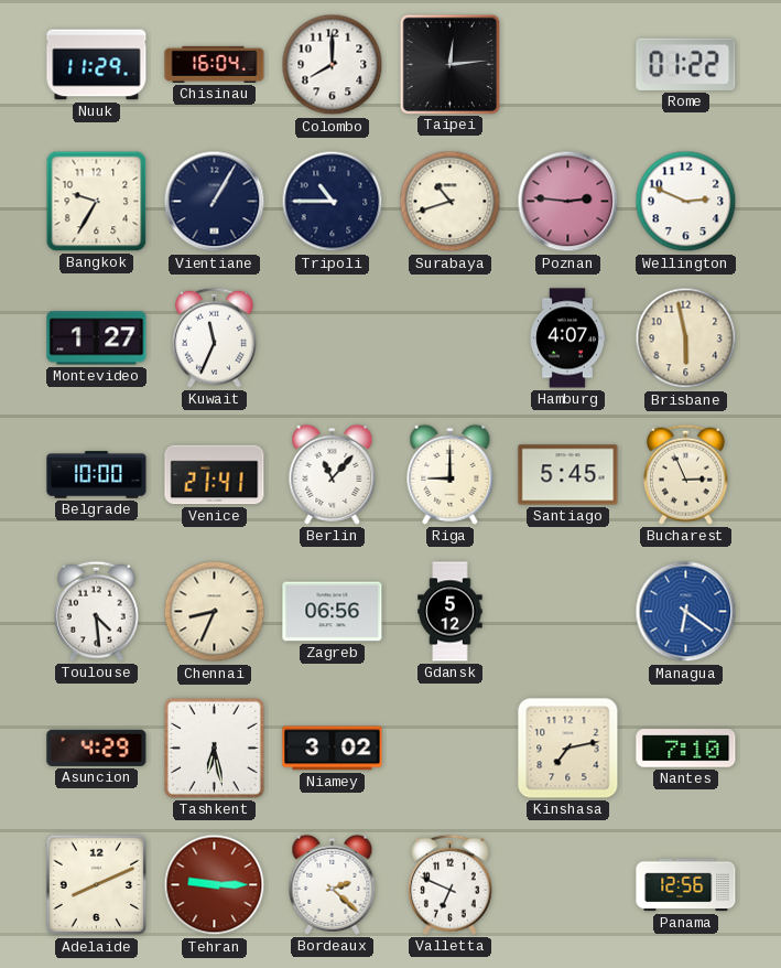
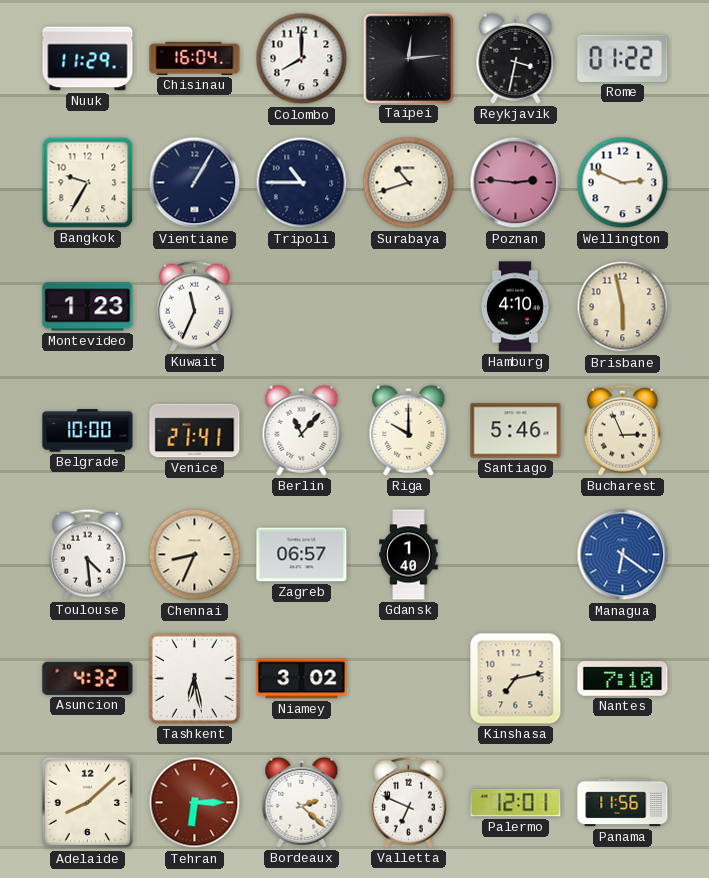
Reykjavik: none -> 3:32
Montevideo: 1:27 -> 1:23
Hamburg: 4:07 -> 4:10
Riga: 9:00 -> 10:00
Santiago: 5:45 -> 5:46
Zagreb: 06:56 -> 06:57
Gdansk: 5:12 -> 1:40
Asuncion: 4:29 -> 4:32
Adelaide: 8:11 -> 8:08
Tehran: 9:15 -> 6:15
Palermo: none -> 12:01
Panama: 12:56 -> 11:56
